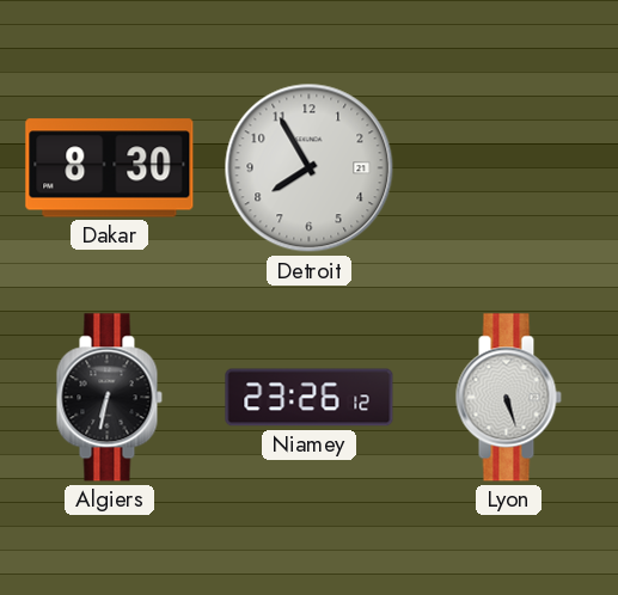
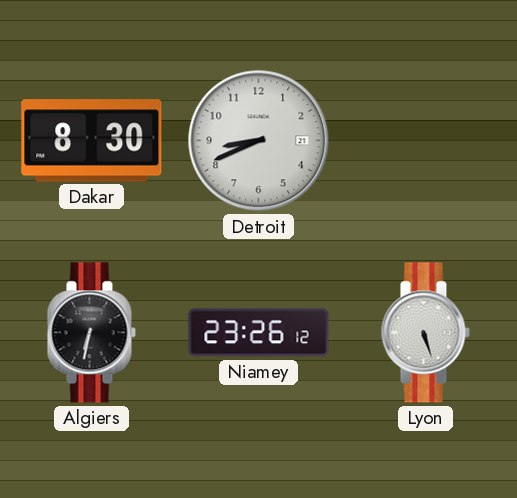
Detroit: 7:55 -> 8:41
